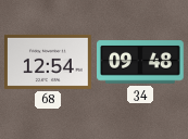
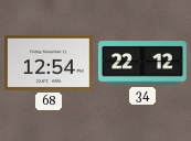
34: 09:48 -> 22:12
